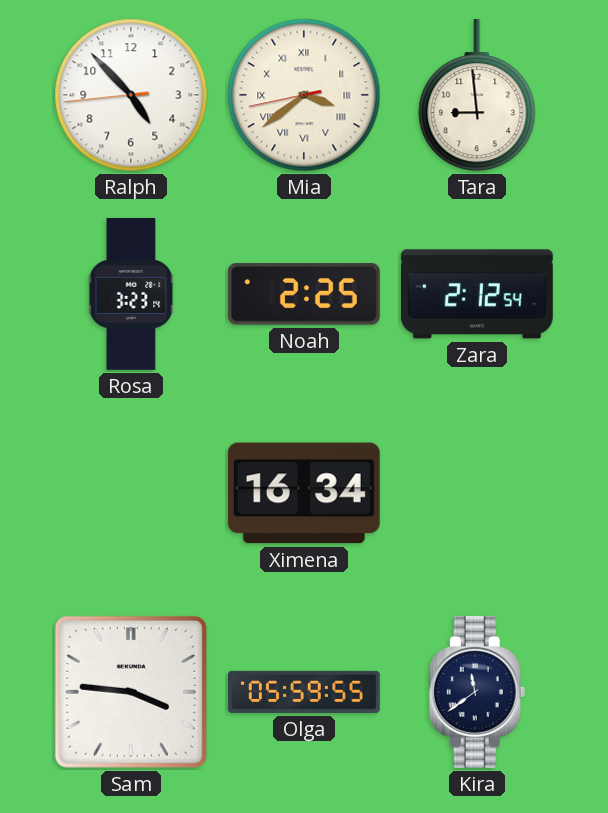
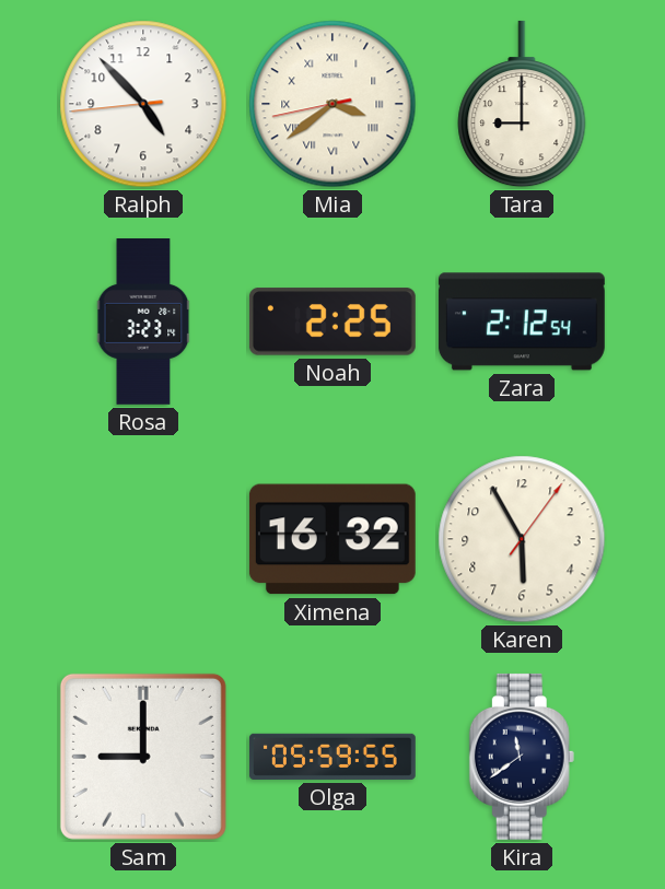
Tara: 8:59 -> 9:00
Ximena: 16:34 -> 16:32
Karen: none -> 5:55
Sam: 3:46 -> 9:00
